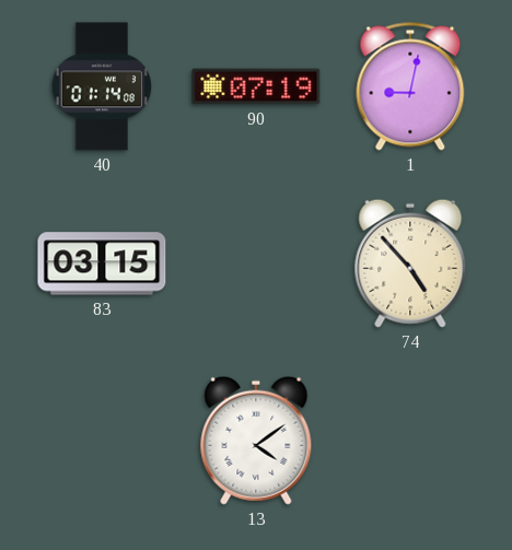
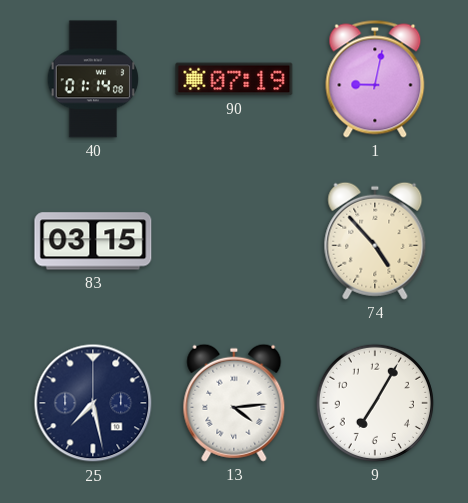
25: none -> 7:28
13: 4:09 -> 4:14
9: none -> 7:05
